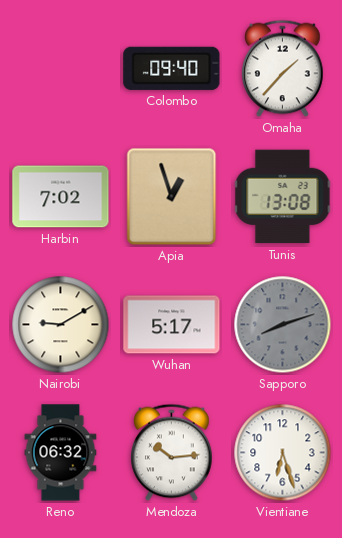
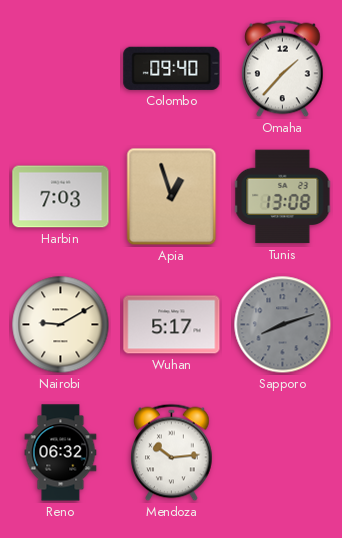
Harbin: 7:02 -> 7:03
Vientiane: 6:27 -> none
